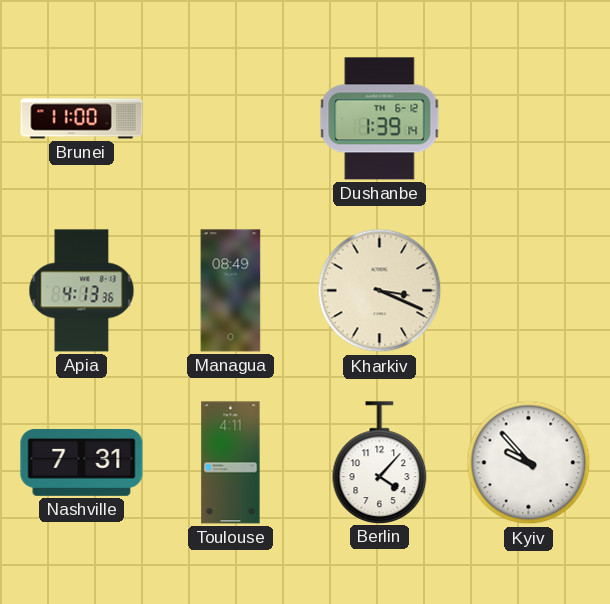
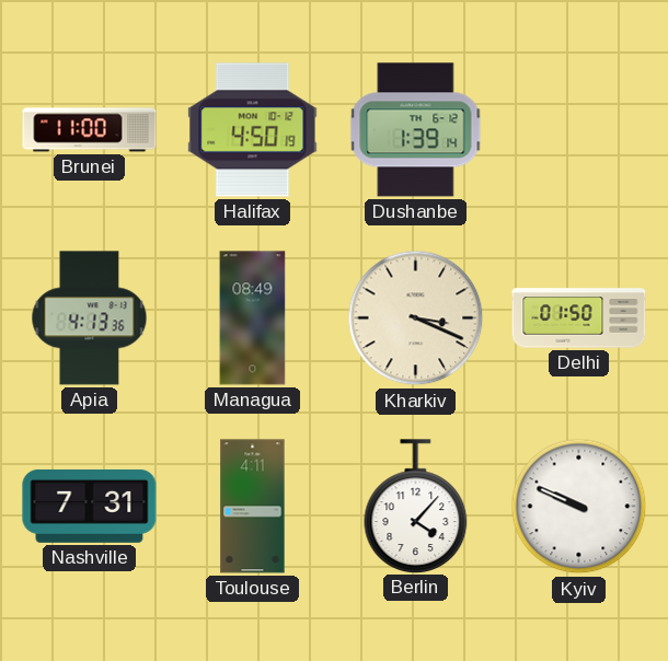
Halifax: none -> 4:50
Delhi: none -> 01:50
Kyiv: 9:53 -> 9:49
